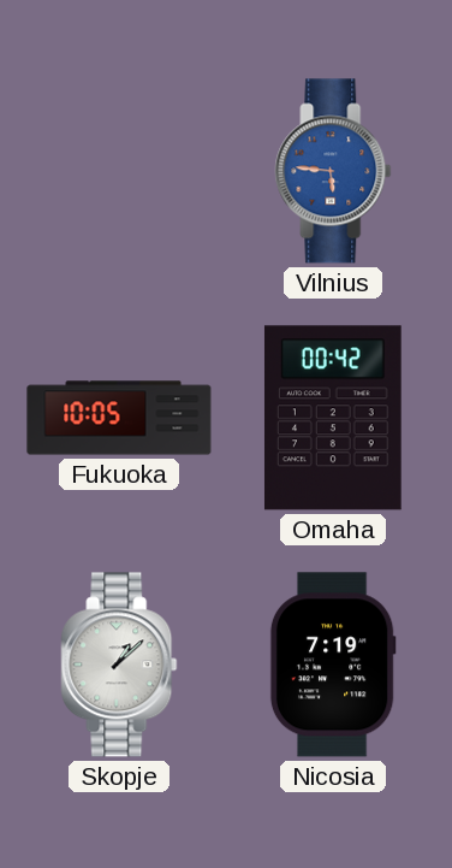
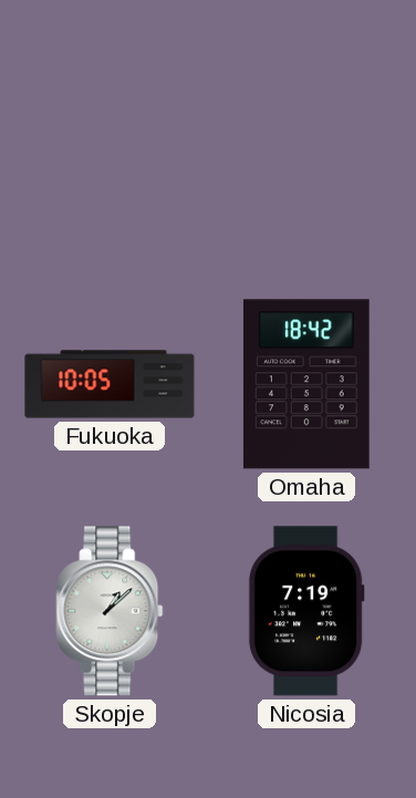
Vilnius: 5:46 -> none
Omaha: 00:42 -> 18:42
